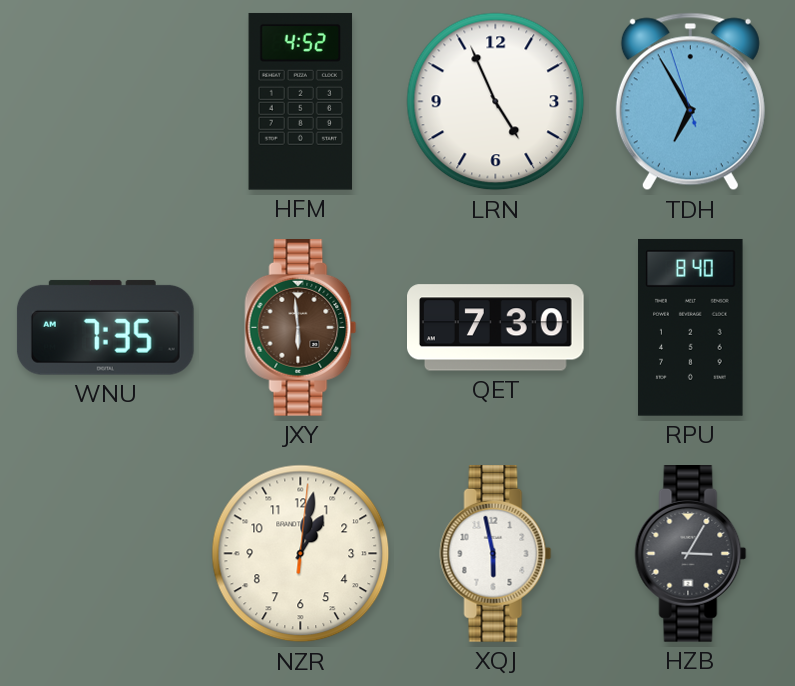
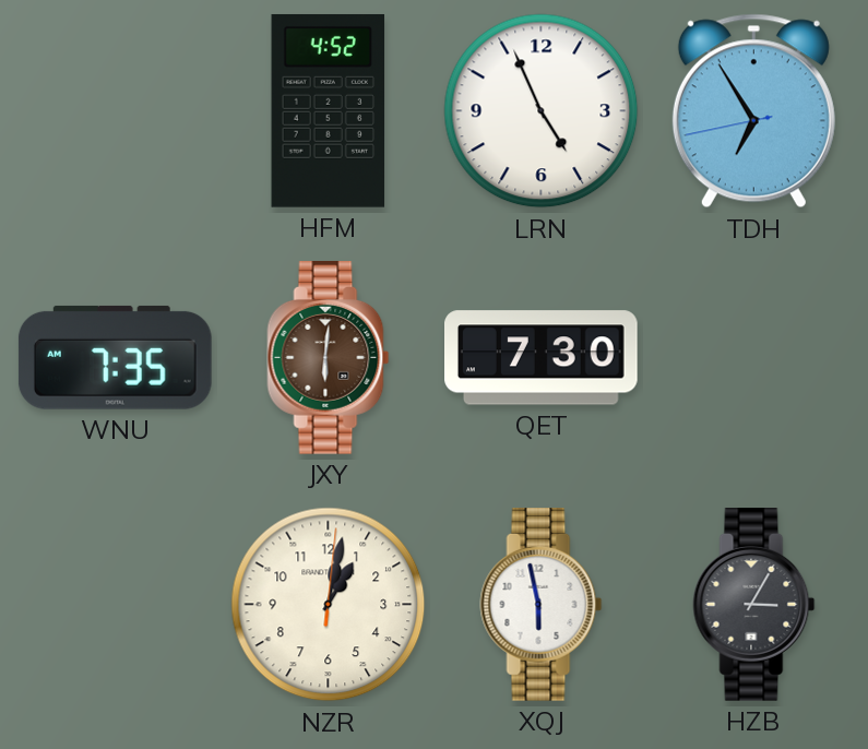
TDH: 6:54:57 -> 6:54:43
JXY: 5:59 -> 6:01
RPU: 8:40 -> none
